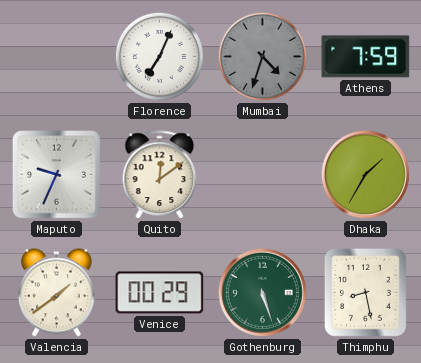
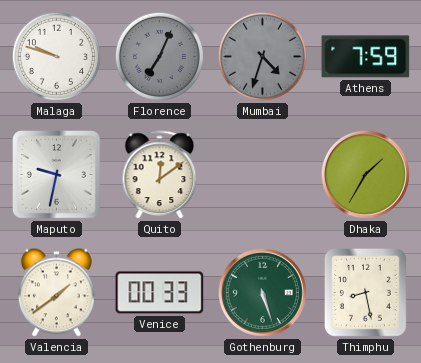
Malaga: none -> 9:48
Florence dial: white -> grey
Maputo: 9:34 -> 9:32
Venice: 00:29 -> 00:33
